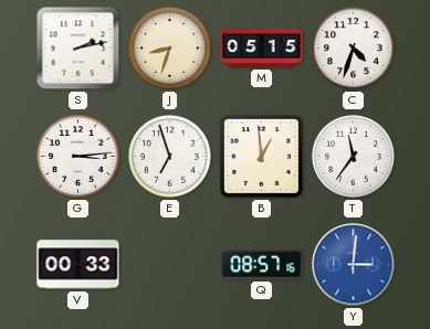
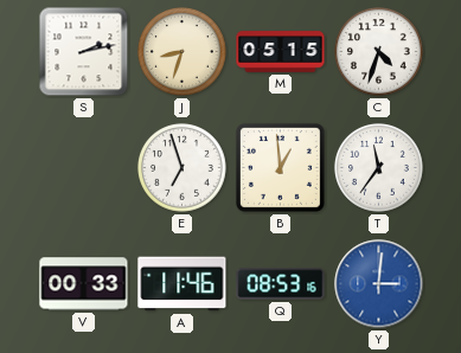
G: 3:14 -> none
A: none -> 11:46
Q: 08:57 -> 08:53
